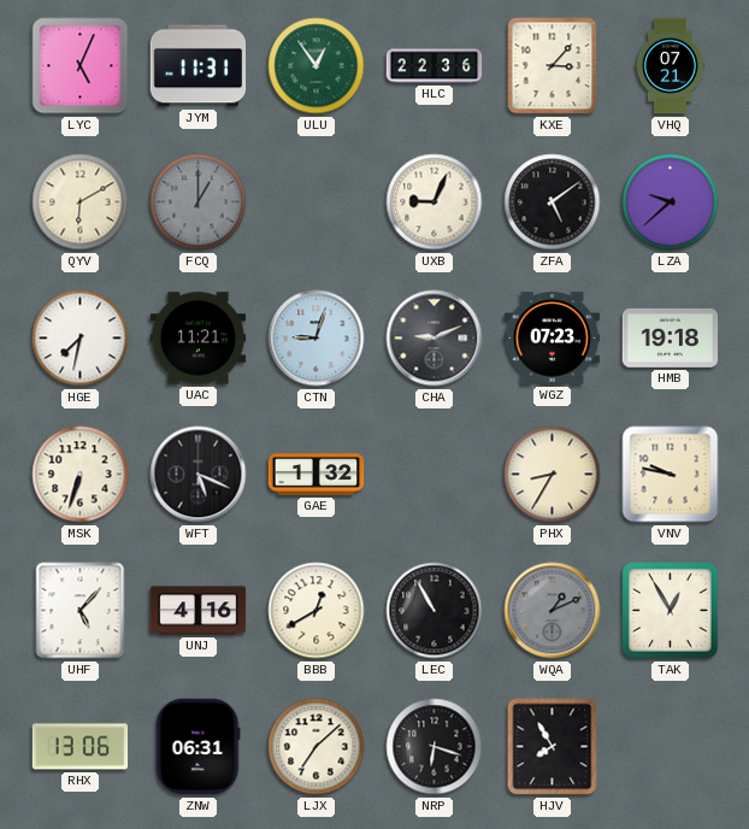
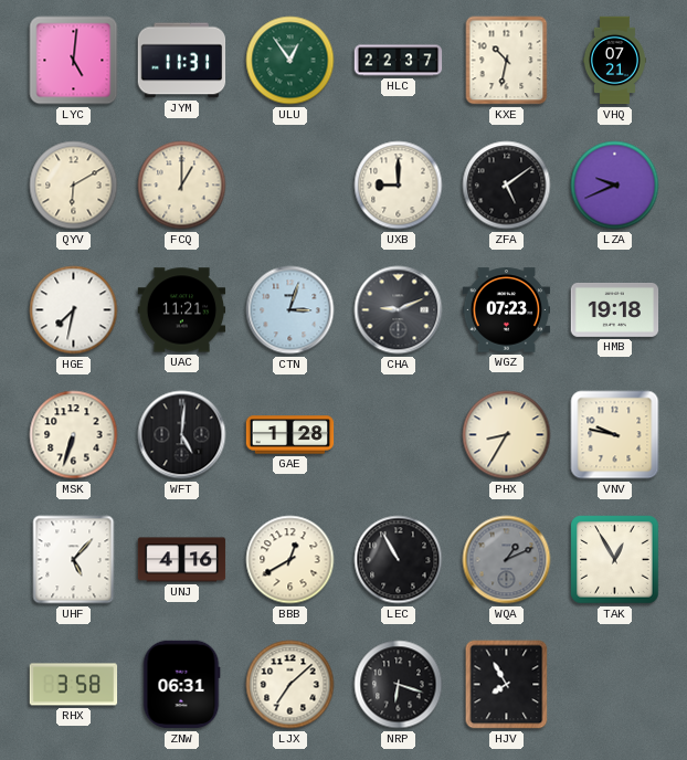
LYC: 5:04 -> 5:01
HLC: 22:36 -> 22:37
KXE: 3:07 -> 10:32
FCQ dial: grey -> cream
UXB: 9:04 -> 9:00
LZA: 9:38 -> 9:41
CTN: 9:03 -> 3:03
WFT: 5:19 -> 5:01
GAE: 1:32 -> 1:28
RHX: 13:06 -> 3:58
